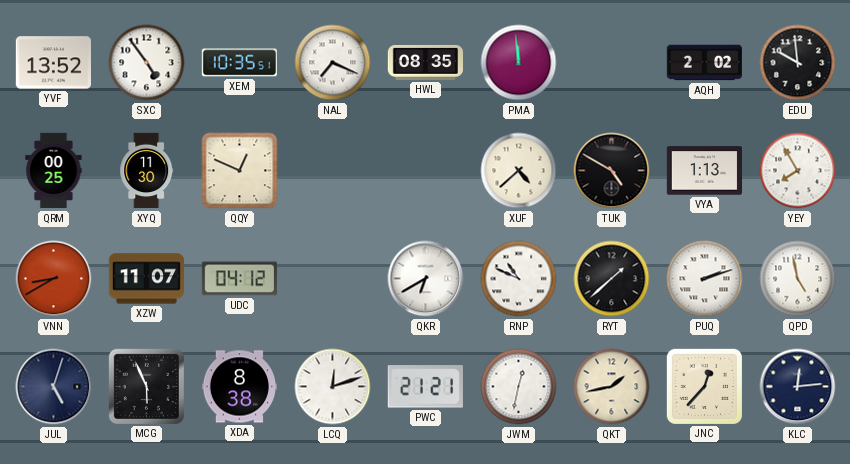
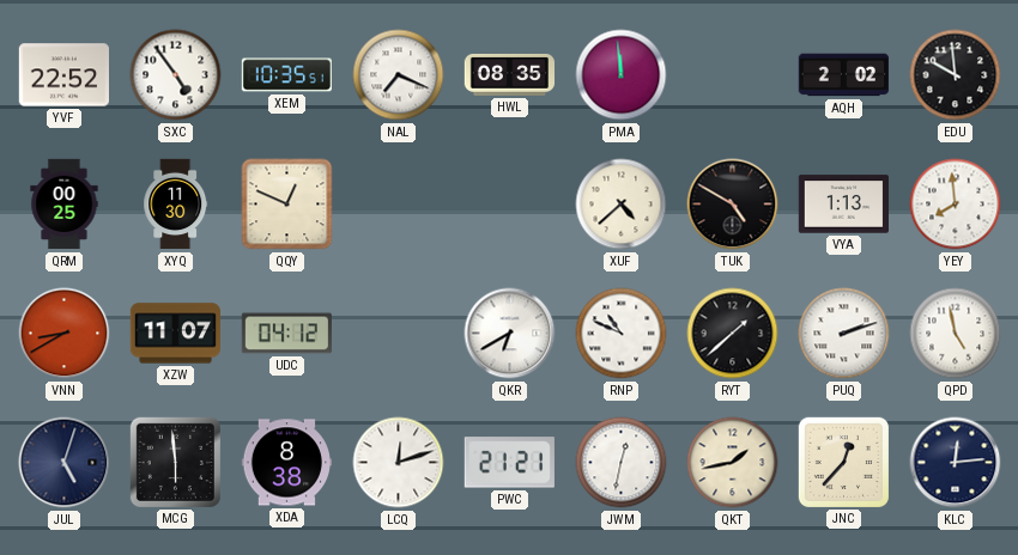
YVF: 13:52 -> 22:52
YEY: 7:55 -> 7:59
MCG: 5:56 -> 5:59
